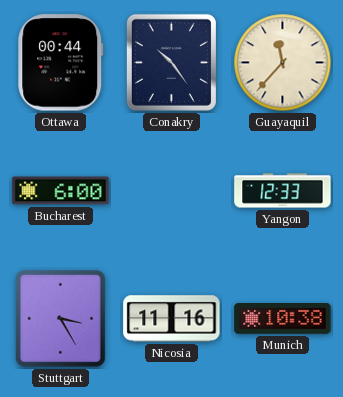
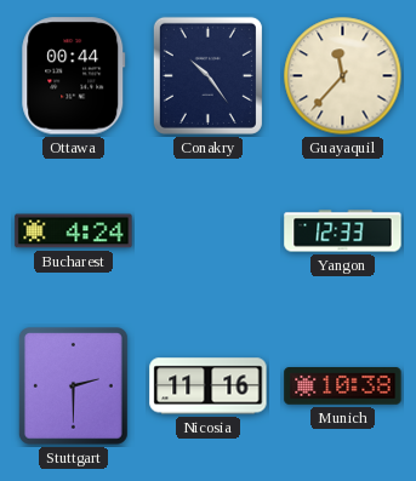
Bucharest: 6:00 -> 4:24
Stuttgart: 3:25 -> 2:30
